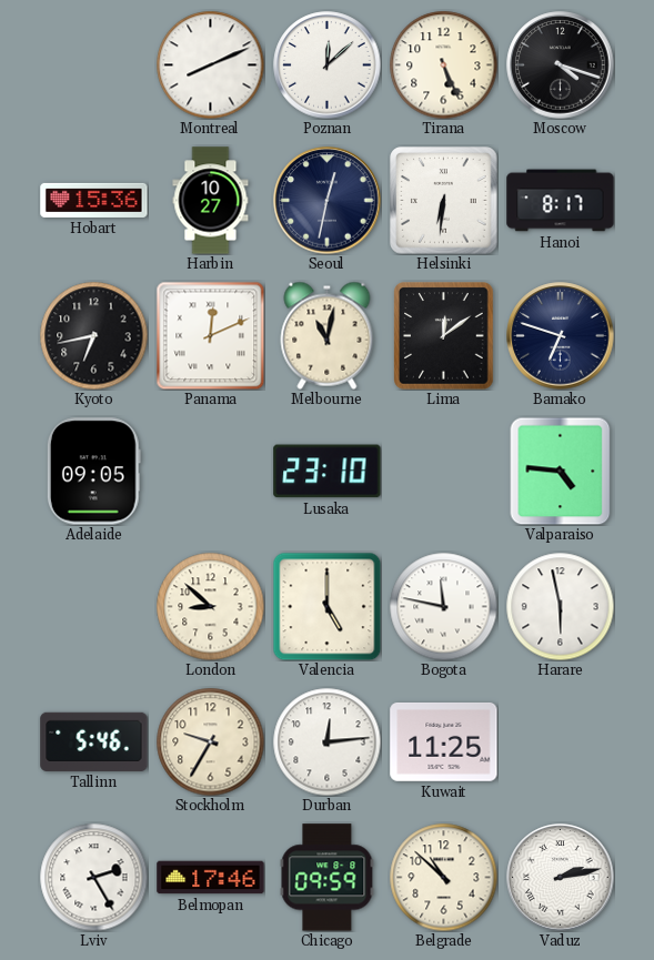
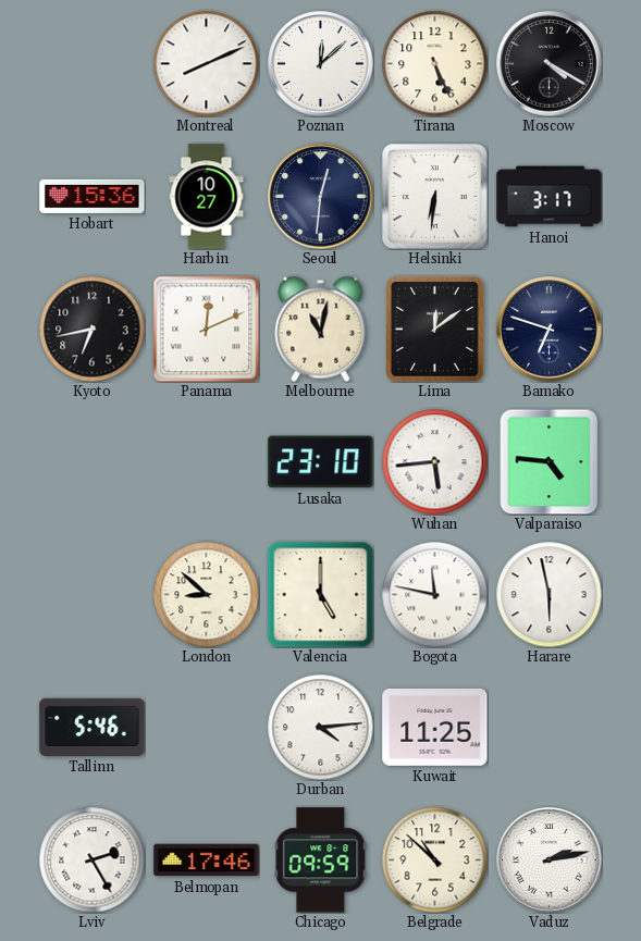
Moscow: 4:18 -> 4:20
Seoul: 12:32 -> 12:31
Hanoi: 8:17 -> 3:17
Adelaide: 09:05 -> none
Wuhan: none -> 5:44
Stockholm: 9:35 -> none
Durban: 12:14 -> 4:14
